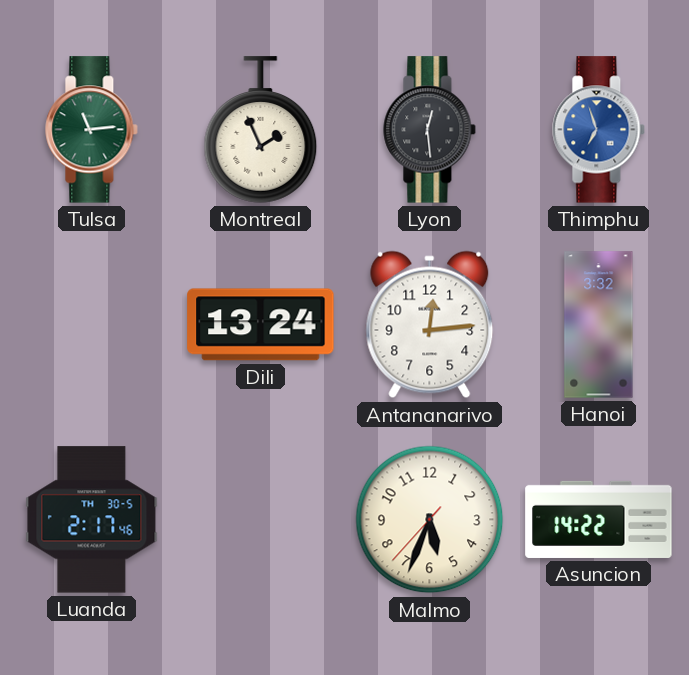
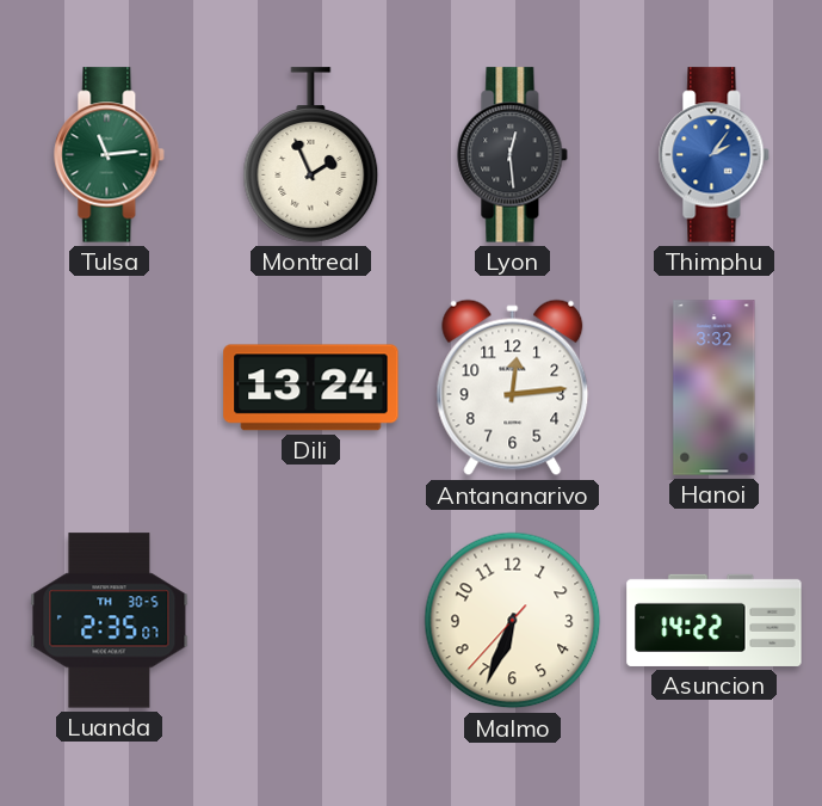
Thimphu: 6:57 -> 2:06
Luanda: 2:17 -> 2:35
Malmo: 5:33 -> 6:33
